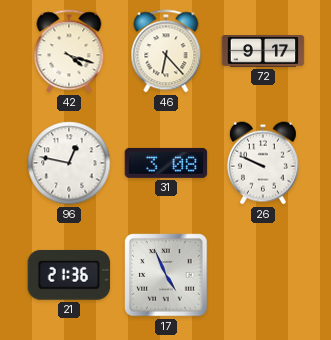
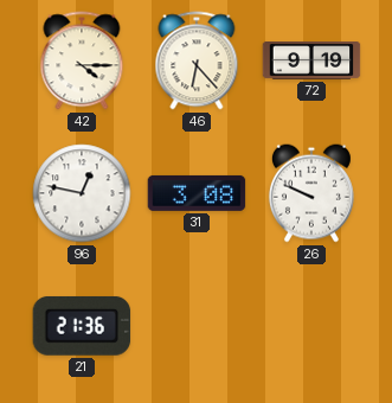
42: 4:18 -> 4:15
72: 9:17 -> 9:19
17: 4:56 -> none
